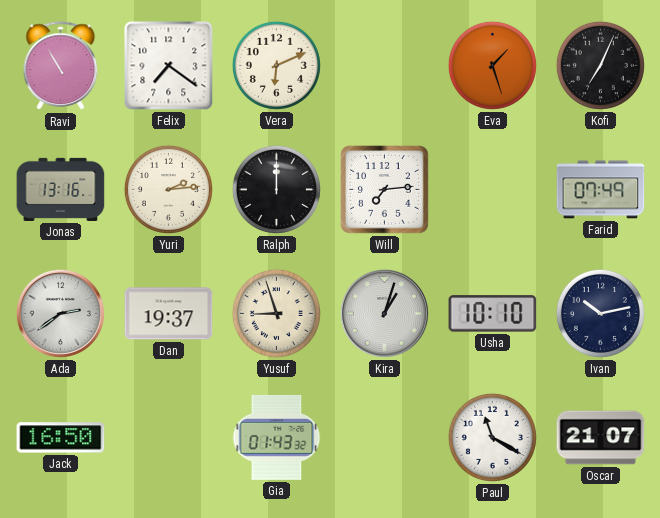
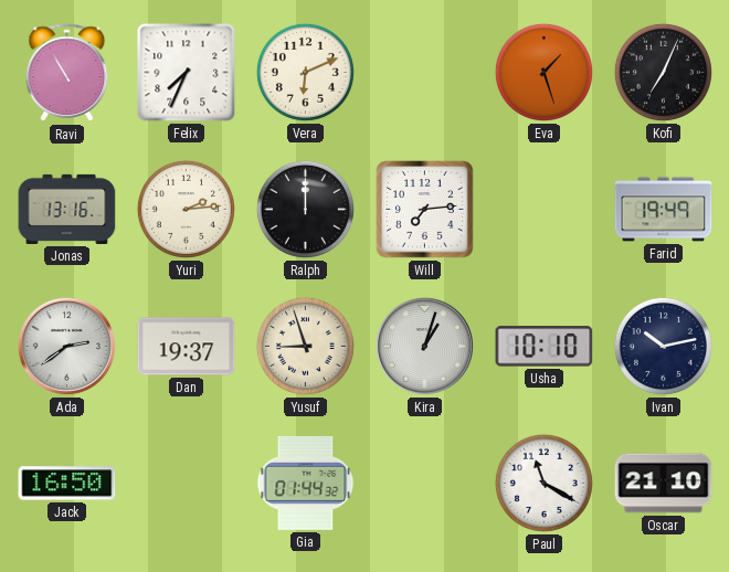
Felix: 7:21 -> 7:34
Farid: 07:49 -> 19:49
Gia: 01:43 -> 01:44
Oscar: 21:07 -> 21:10
